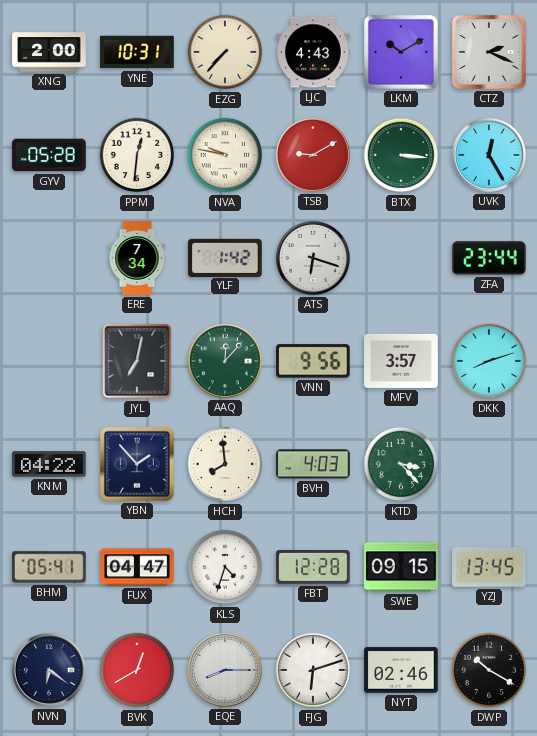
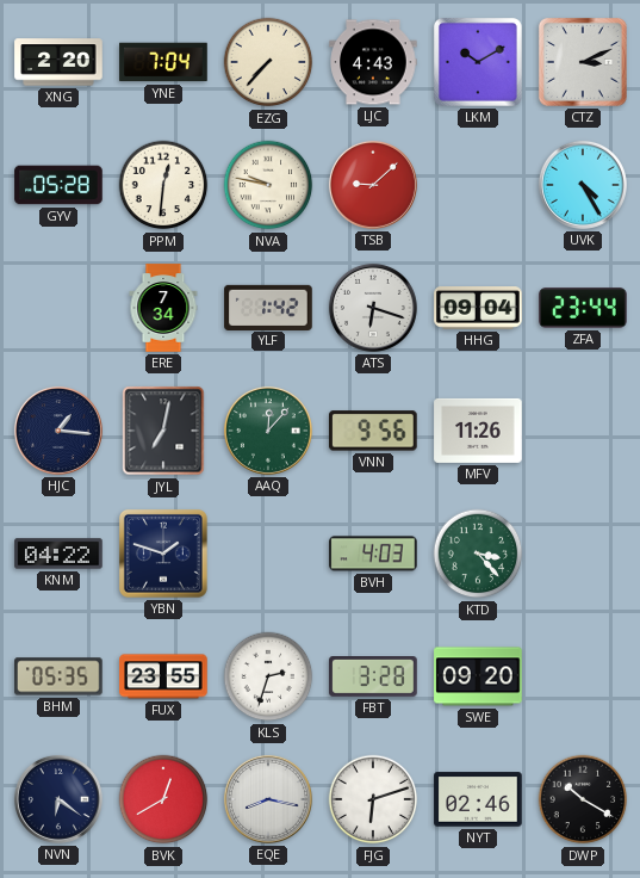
XNG: 2:00 -> 2:20
YNE: 10:31 -> 7:04
CTZ: 2:19 -> 3:11
TSB: 9:10 -> 9:08
BTX: 3:16 -> none
UVK: 12:25 -> 4:25
HHG: none -> 09:04
HJC: none -> 1:16
MFV: 3:57 -> 11:26
DKK: 8:12 -> none
YBN: 1:53 -> 1:48
HCH: 7:59 -> none
BHM: 05:41 -> 05:35
FUX: 04:47 -> 23:55
KLS: 4:33 -> 2:33
FBT: 12:28 -> 3:28
SWE: 09:15 -> 09:20
YZJ: 13:45 -> none
EQE: 8:15 -> 8:17
